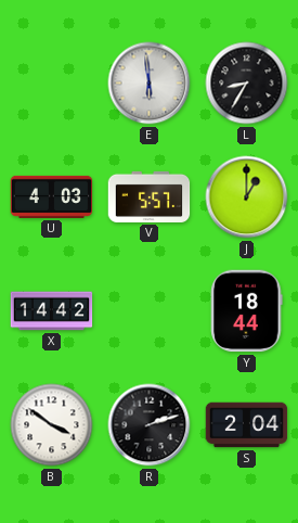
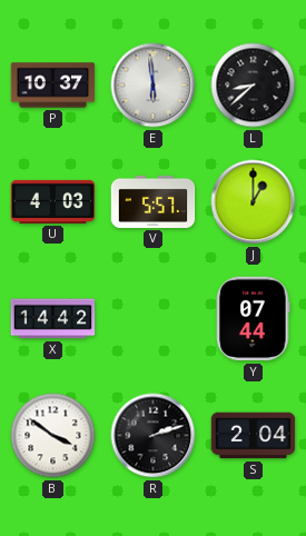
P: none -> 10:37
L: 8:35 -> 8:38
Y: 18:44 -> 07:44
